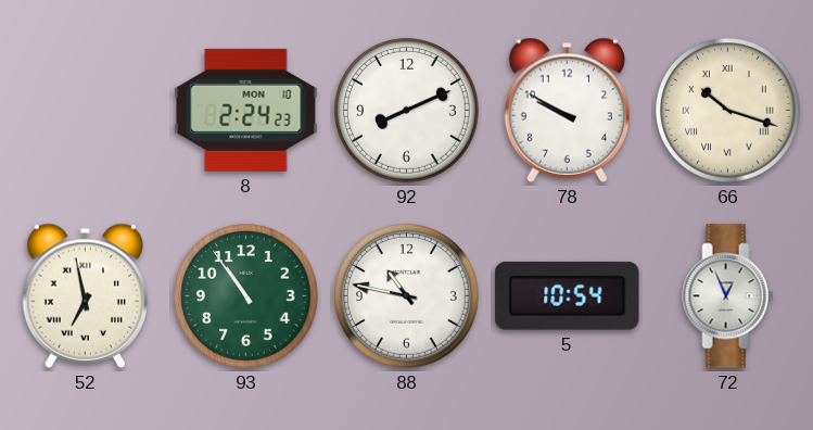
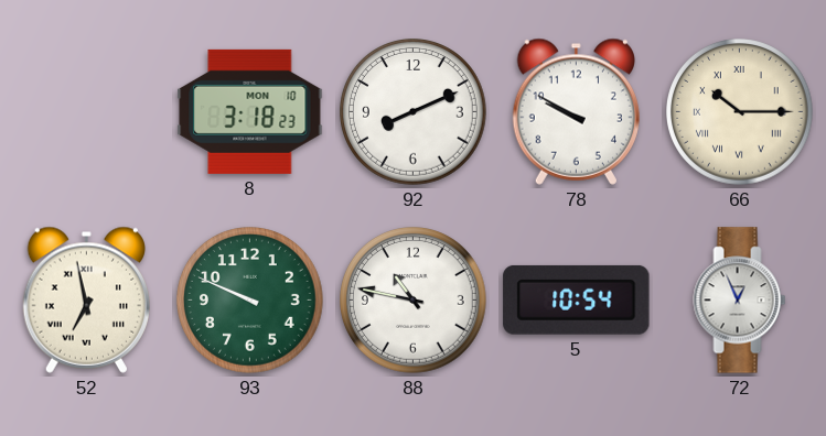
8: 2:24 -> 3:18
66: 10:18 -> 10:15
93: 10:54 -> 9:49
